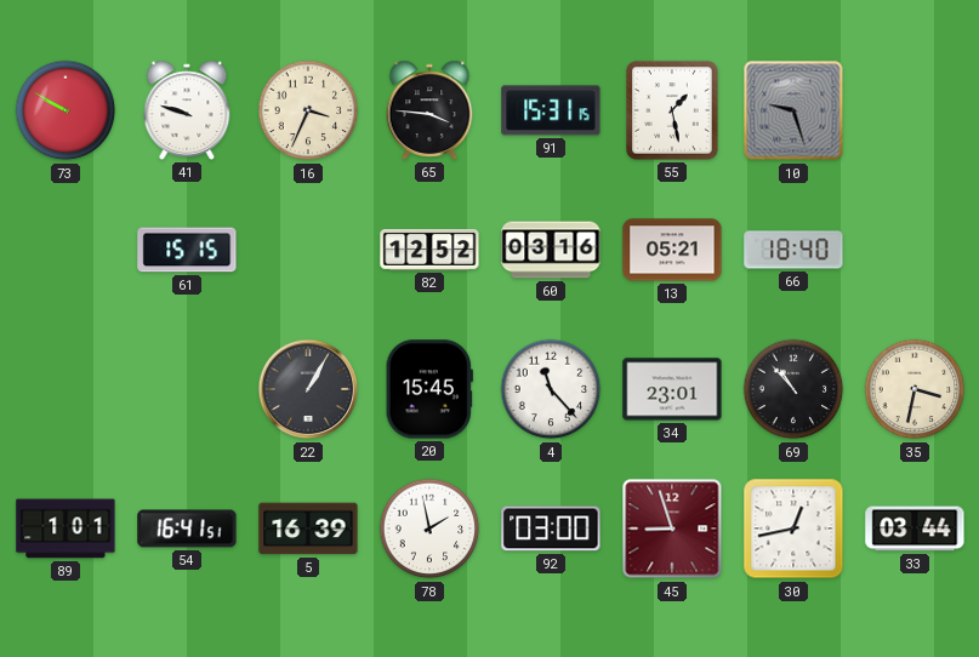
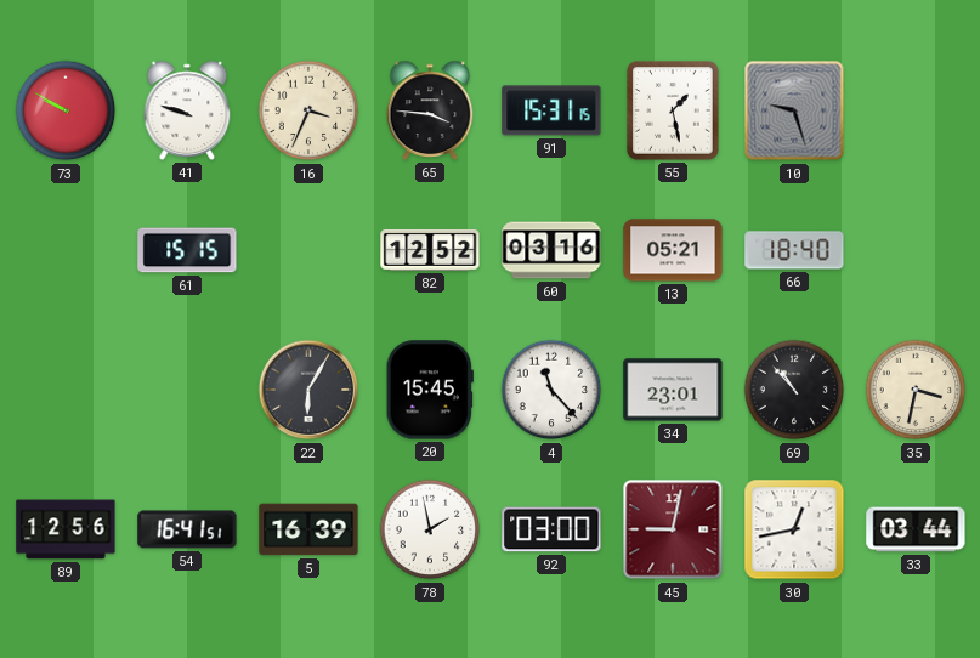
22: 1:05 -> 6:05
89: 1:01 -> 12:56
45: 8:57 -> 9:02
